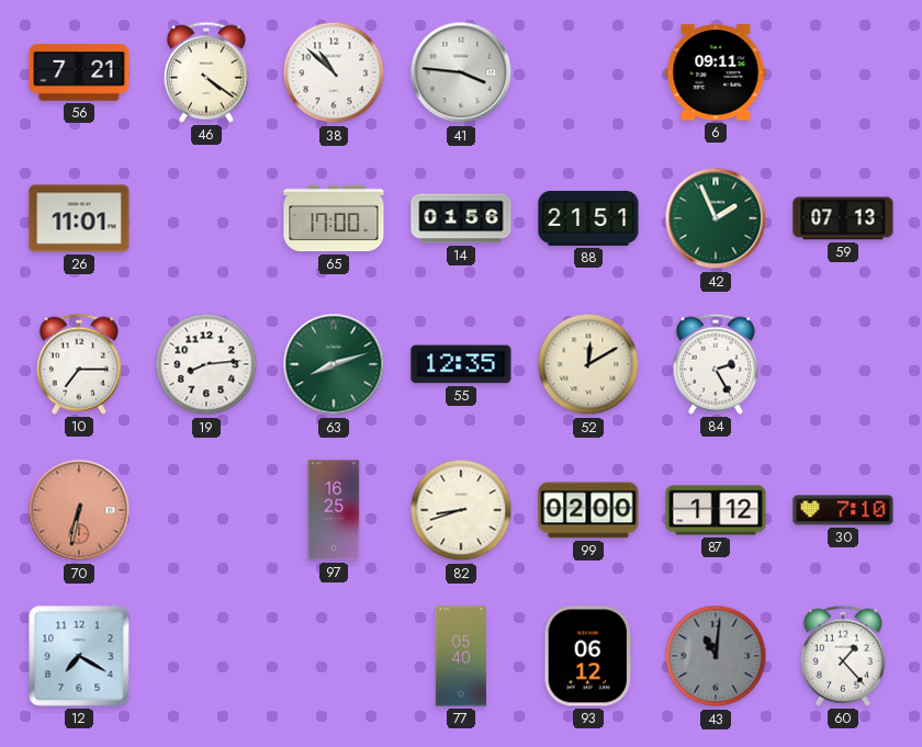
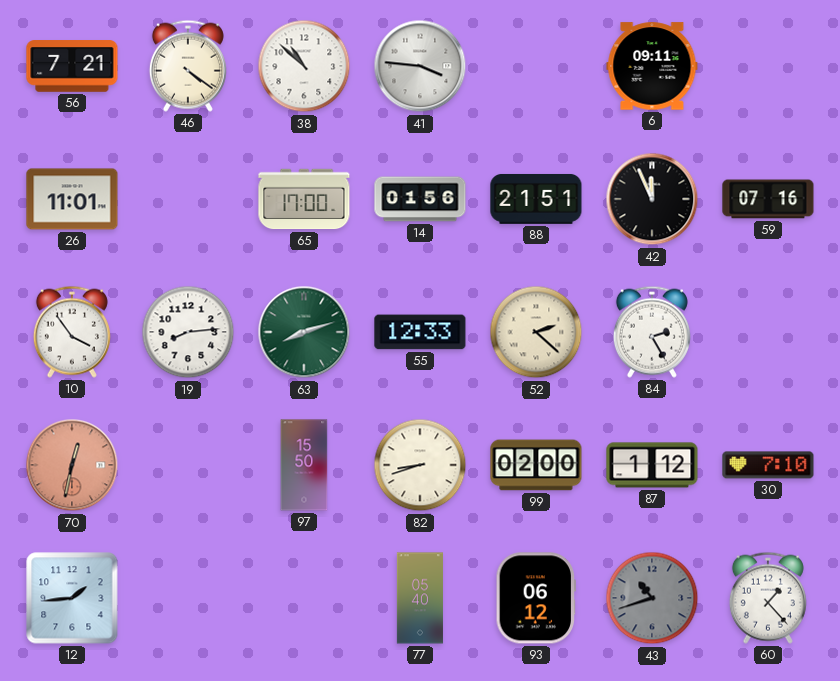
42: 1:56 -> 11:56
42 dial: green -> black
59: 07:13 -> 07:16
10: 7:15 -> 3:54
55: 12:35 -> 12:33
52: 12:10 -> 2:22
70: 6:32 -> 12:32
97: 16:25 -> 15:50
12: 7:20 -> 1:44
43: 11:01 -> 10:42
